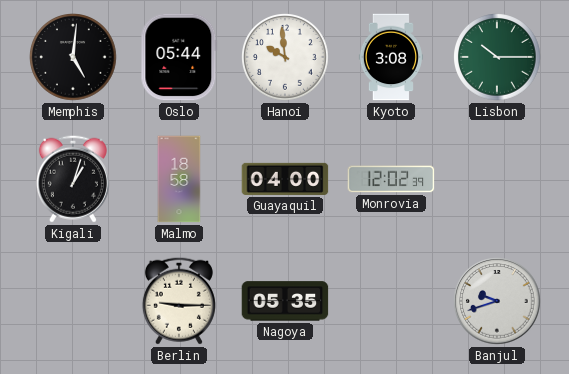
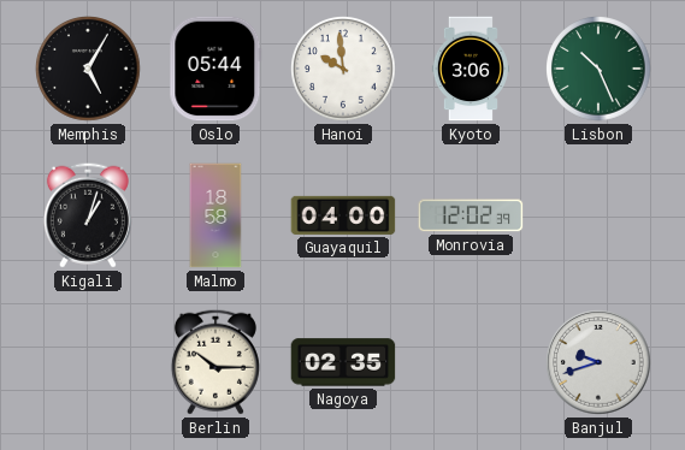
Memphis: 5:01 -> 5:05
Kyoto: 3:08 -> 3:06
Lisbon: 10:15 -> 10:26
Berlin: 9:15 -> 10:15
Nagoya: 05:35 -> 02:35
